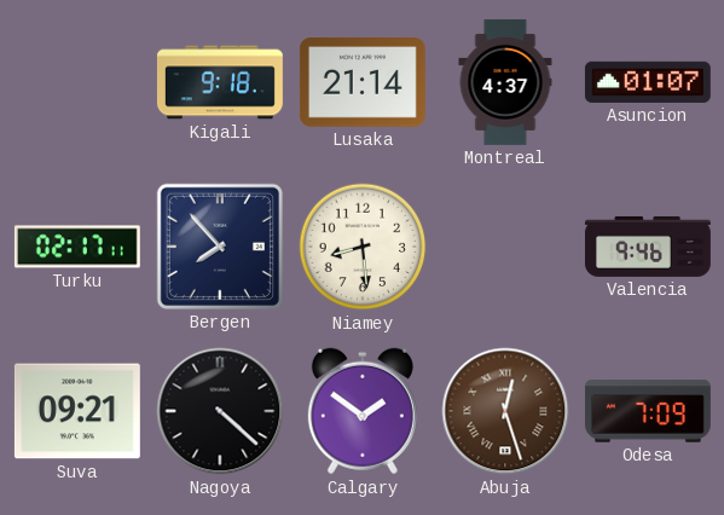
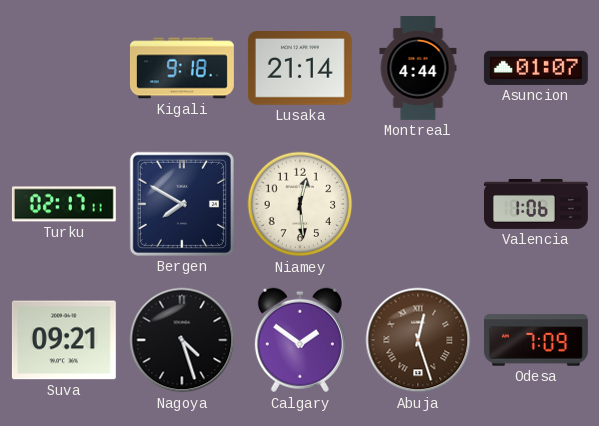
Montreal: 4:37 -> 4:44
Bergen: 7:53 -> 7:50
Niamey: 8:29 -> 12:29
Valencia: 9:46 -> 1:06
Nagoya: 4:22 -> 4:27
